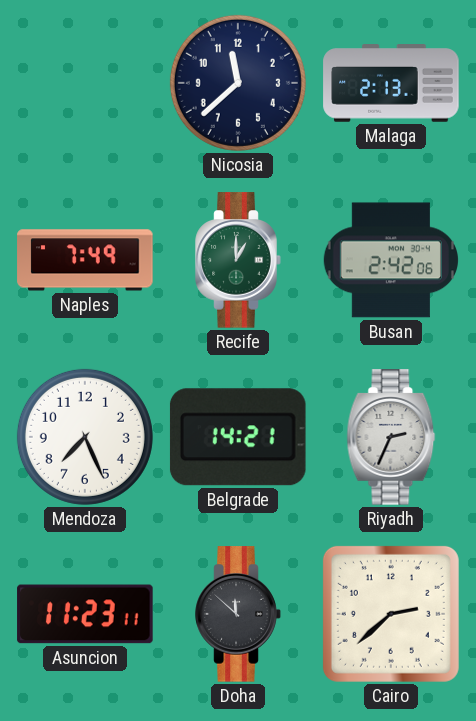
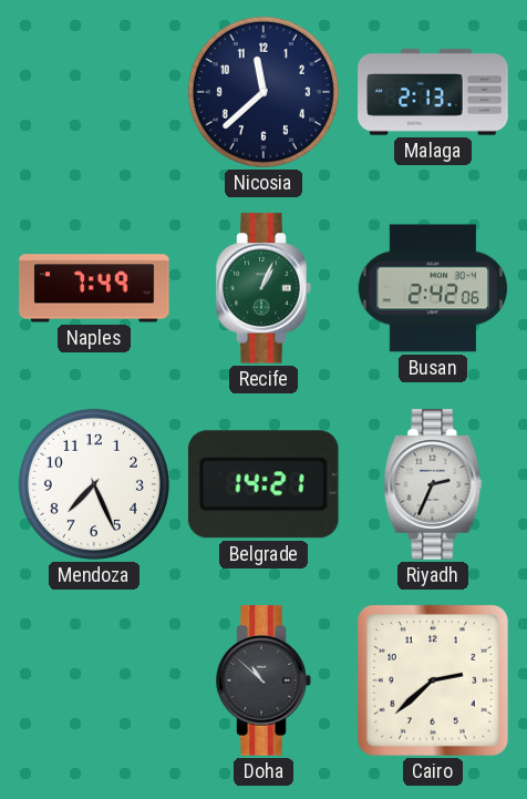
Recife: 1:00 -> 1:04
Asuncion: 11:23 -> none
Doha: 11:52 -> 10:52
